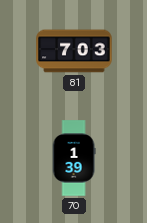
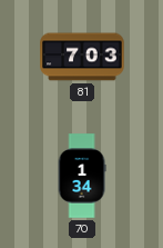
70: 1:39 -> 1:34
